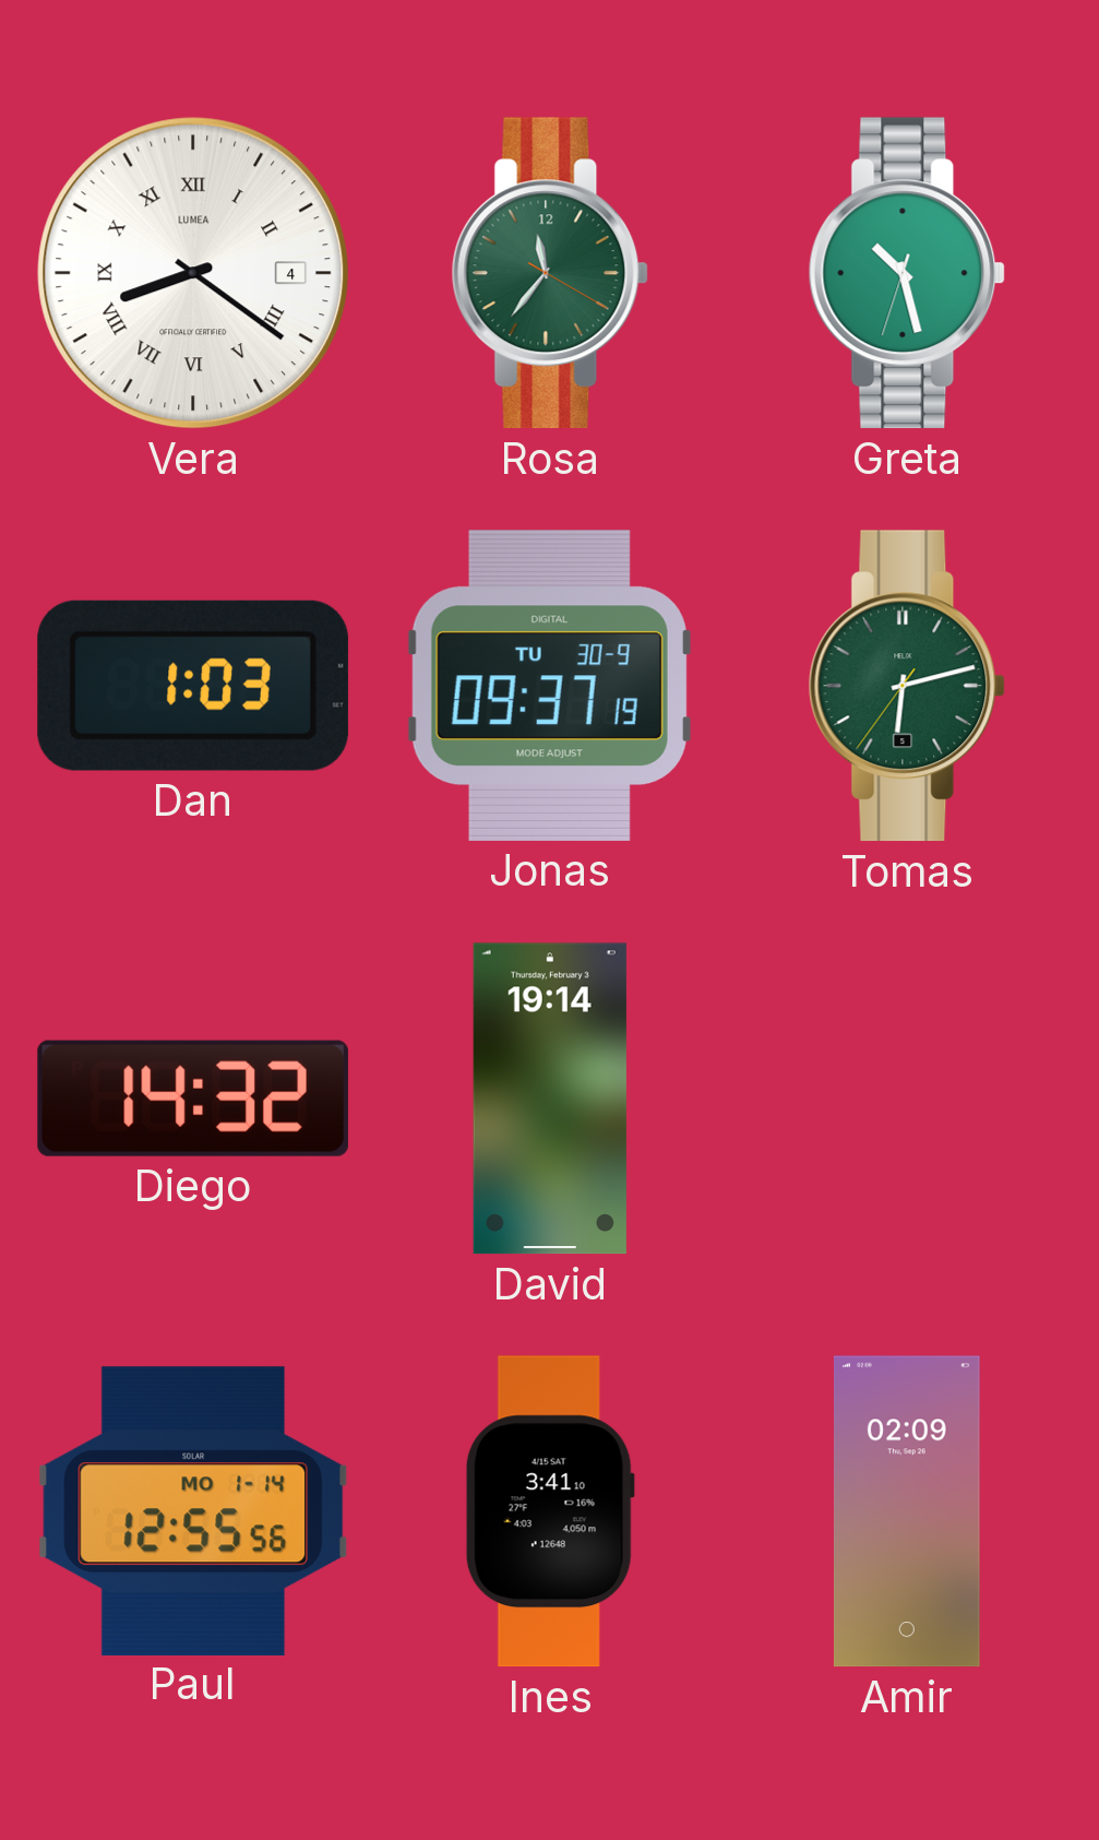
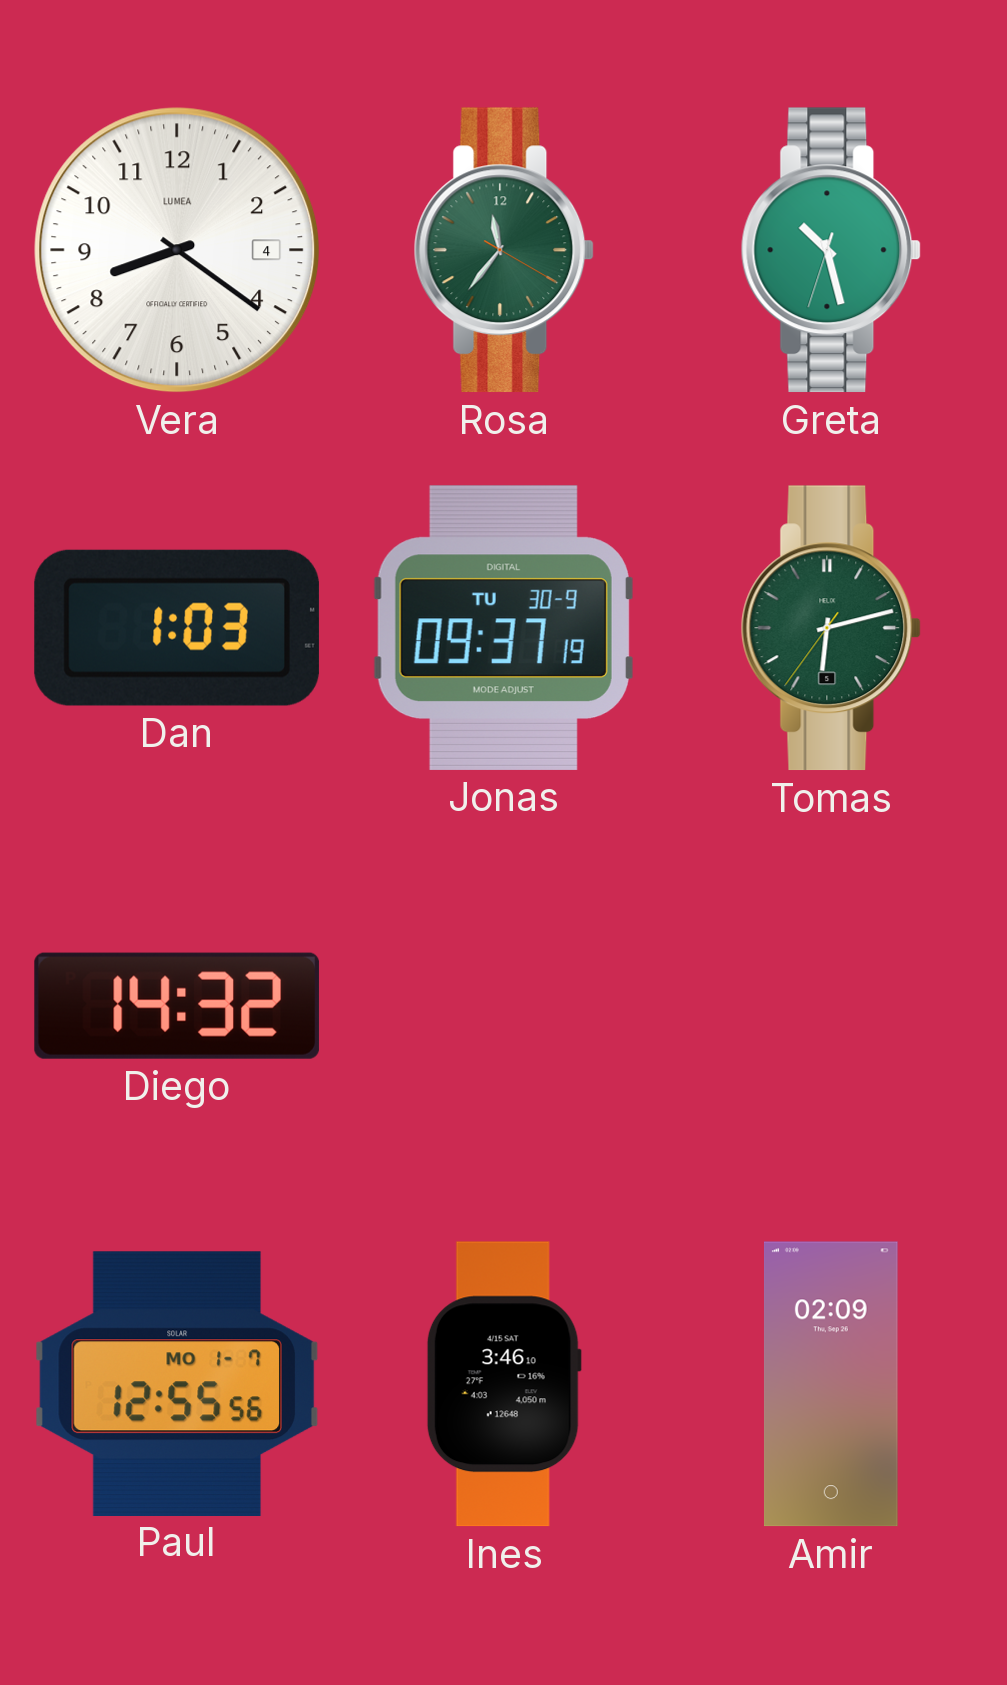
Vera numerals: Roman -> Arabic
David: 19:14 -> none
Paul date: MO 1-14 -> MO 1-7
Ines: 3:41 -> 3:46
